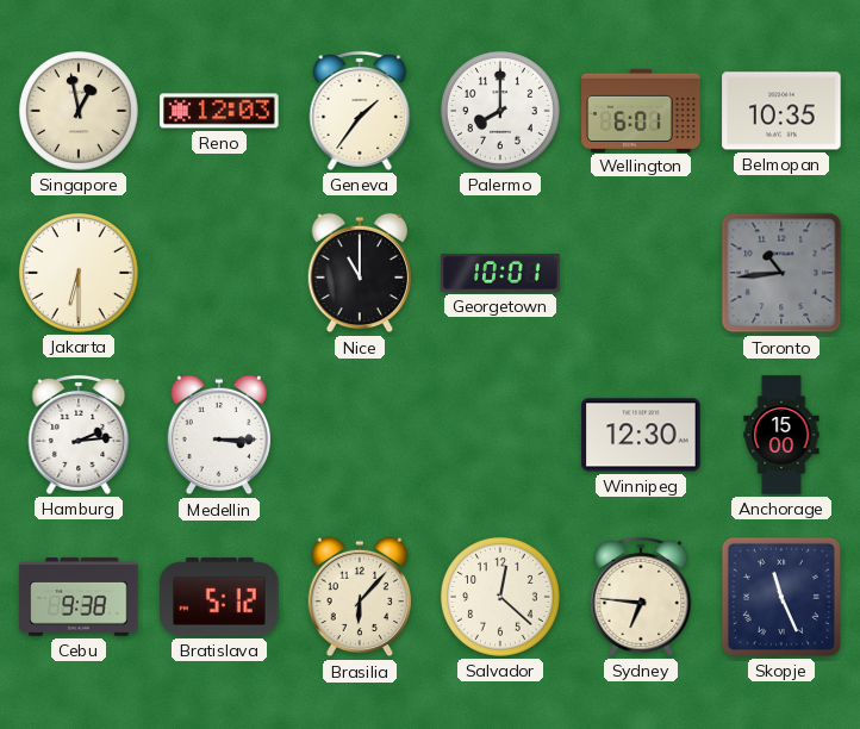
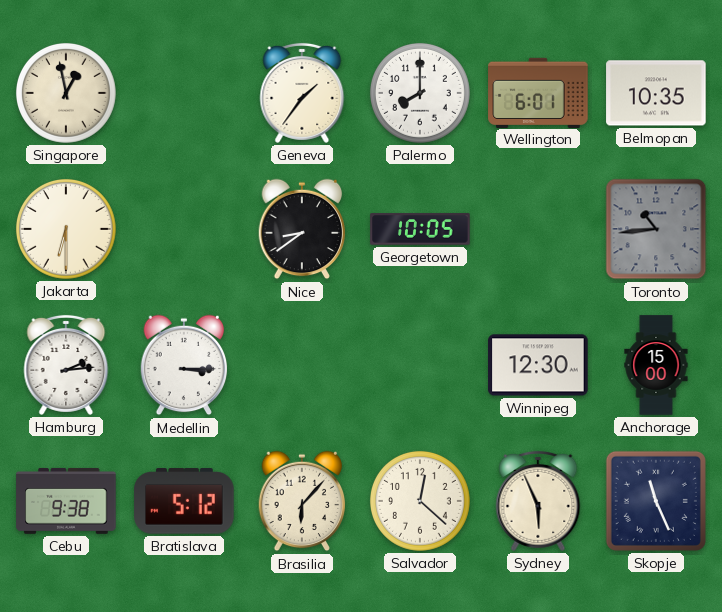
Reno: 12:03 -> none
Nice: 11:00 -> 8:39
Georgetown: 10:01 -> 10:05
Sydney: 6:46 -> 5:56
